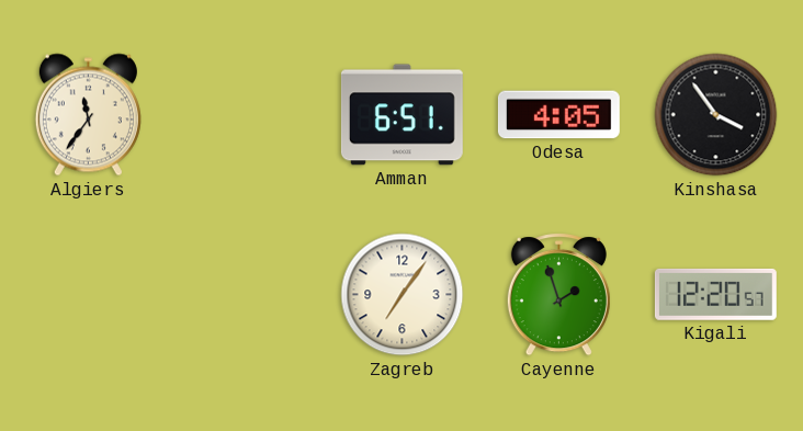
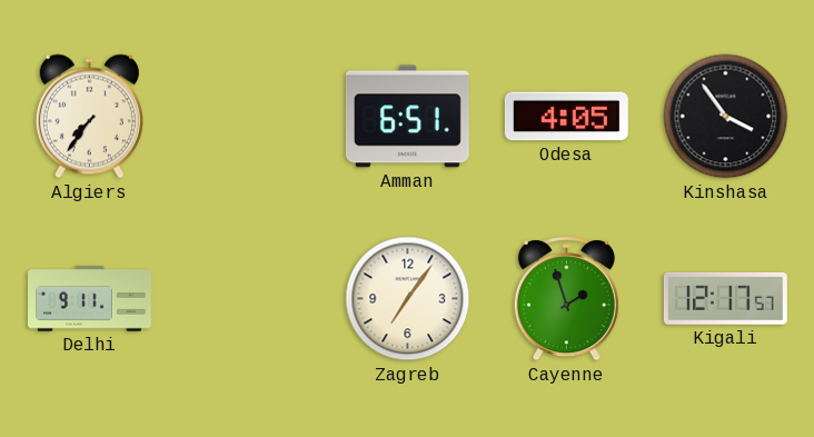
Algiers: 11:36 -> 7:36
Delhi: none -> 9:11
Kigali: 12:20 -> 12:17
